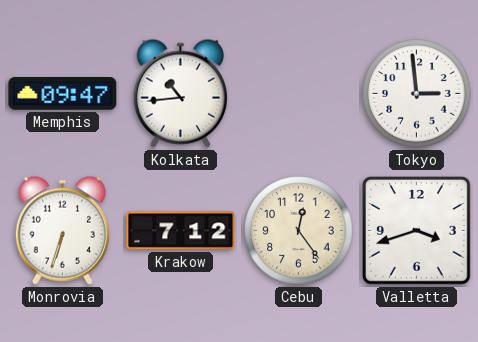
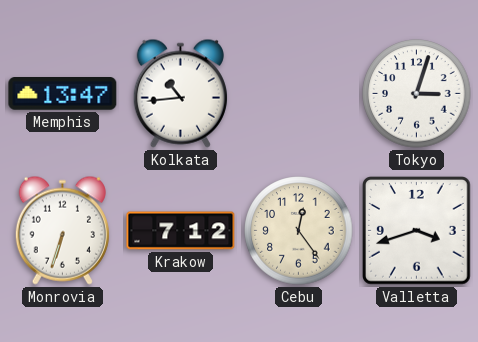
Memphis: 09:47 -> 13:47
Tokyo: 2:59 -> 3:03
